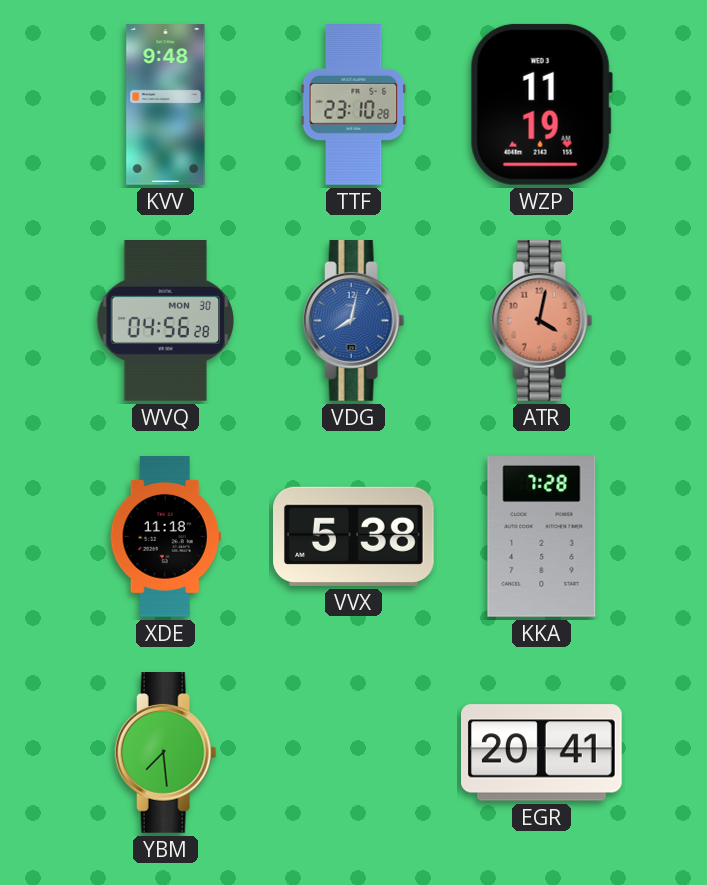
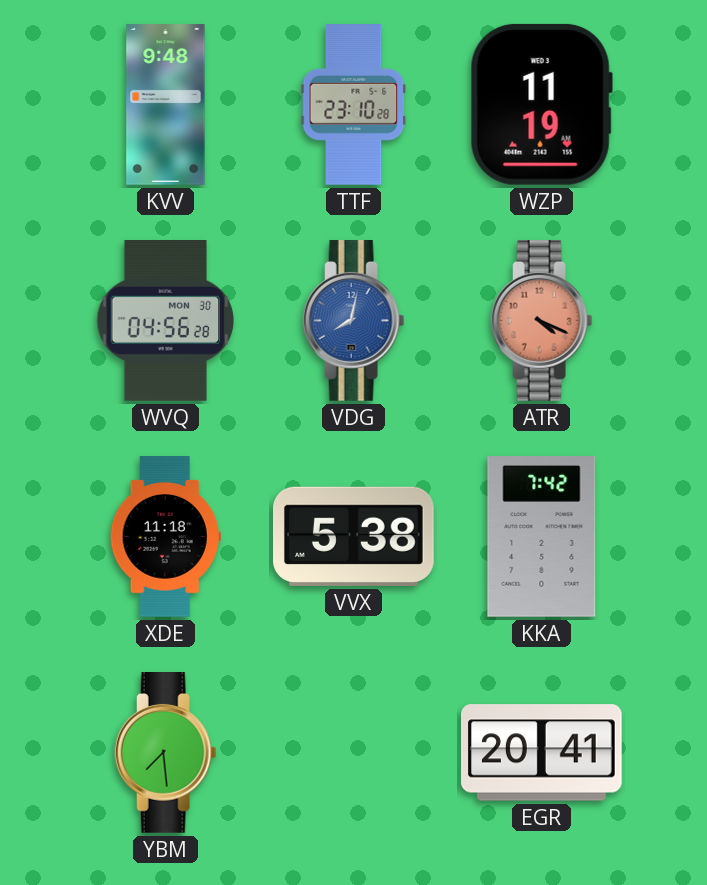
ATR: 4:02 -> 4:19
KKA: 7:28 -> 7:42
